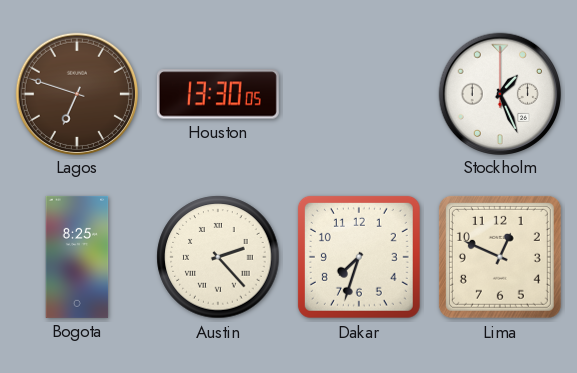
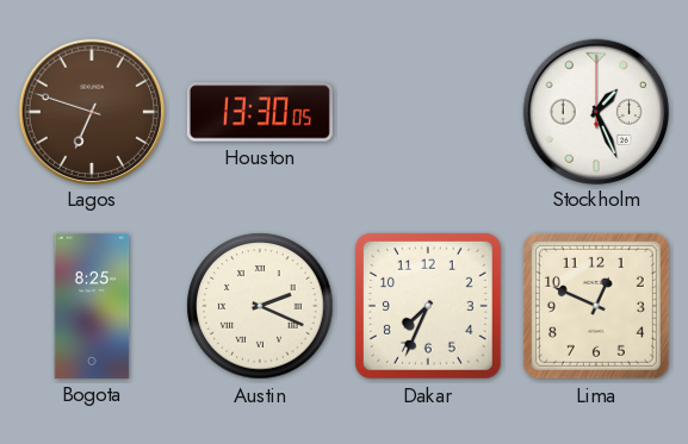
Austin: 2:23 -> 2:19
Dakar: 7:33 -> 7:34
